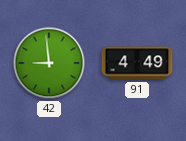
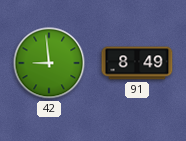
91: 4:49 -> 8:49
